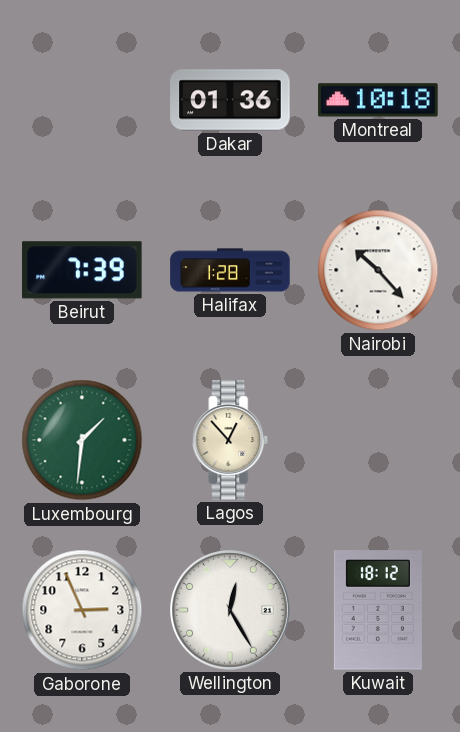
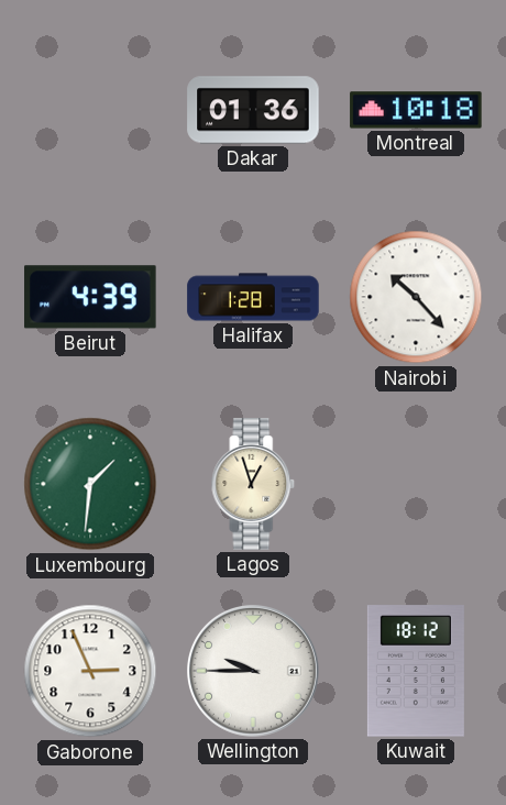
Beirut: 7:39 -> 4:39
Lagos: 12:53 -> 12:57
Wellington: 12:25 -> 9:45
